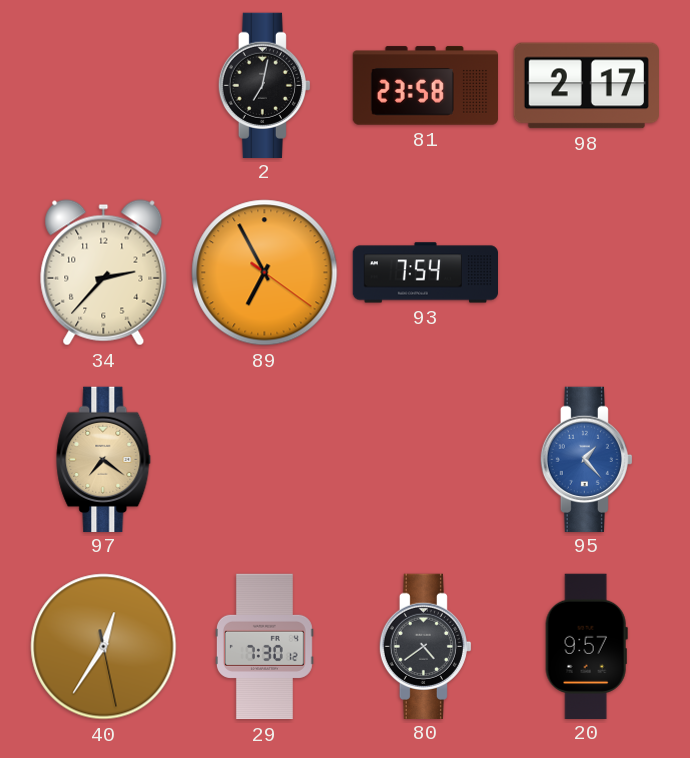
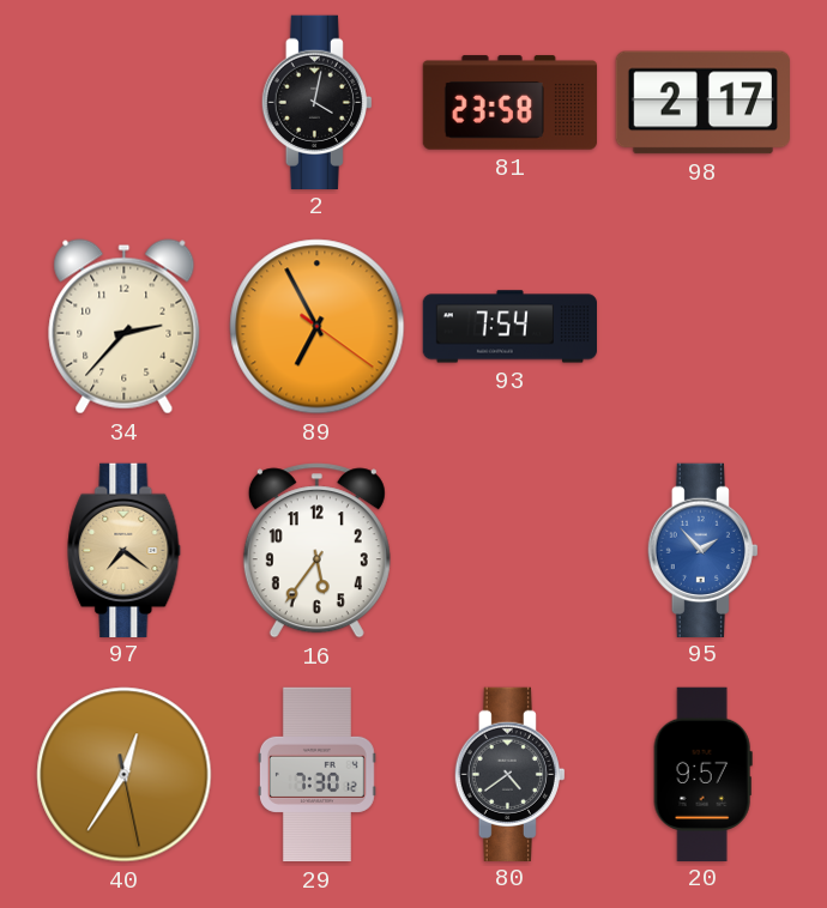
2: 7:02 -> 4:02
16: none -> 5:36
95: 1:23 -> 1:53
